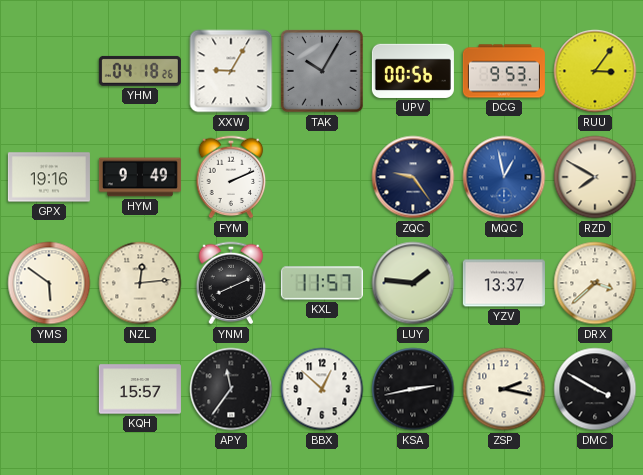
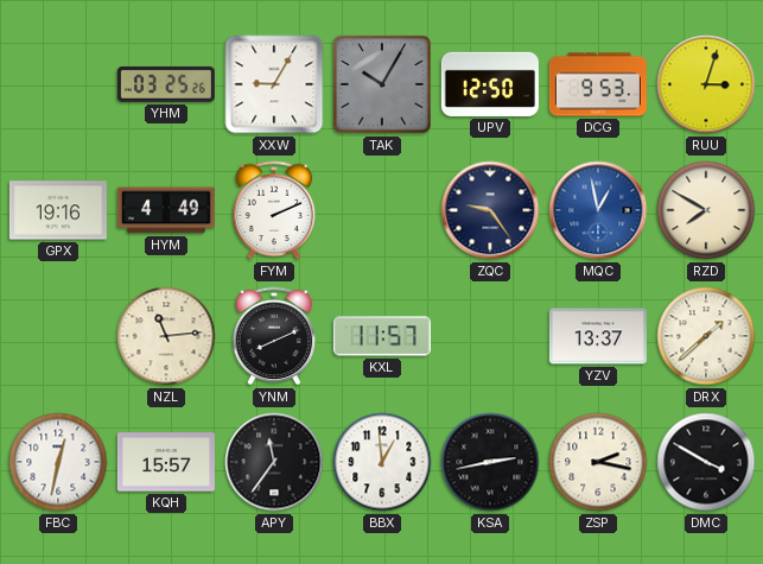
YHM: 04:18 -> 03:25
UPV: 00:56 -> 12:50
RUU: 3:06 -> 3:03
HYM: 9:49 -> 4:49
YMS: 5:51 -> none
NZL: 12:14 -> 11:14
LUY: 1:46 -> none
DRX: 3:38 -> 1:38
FBC: none -> 12:32
BBX: 12:52 -> 12:59
